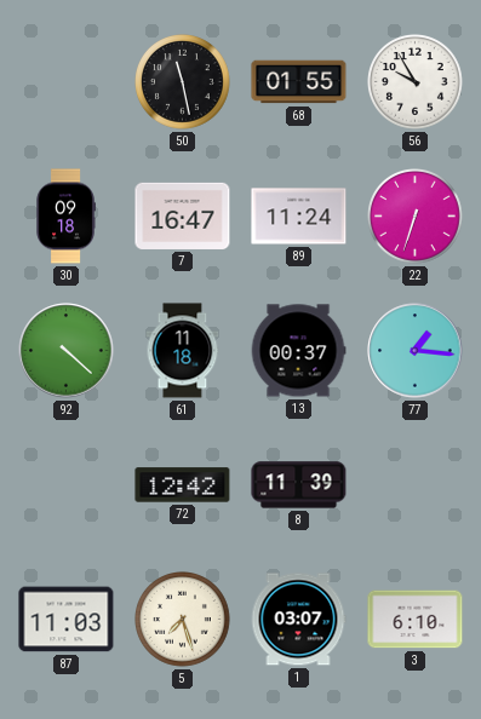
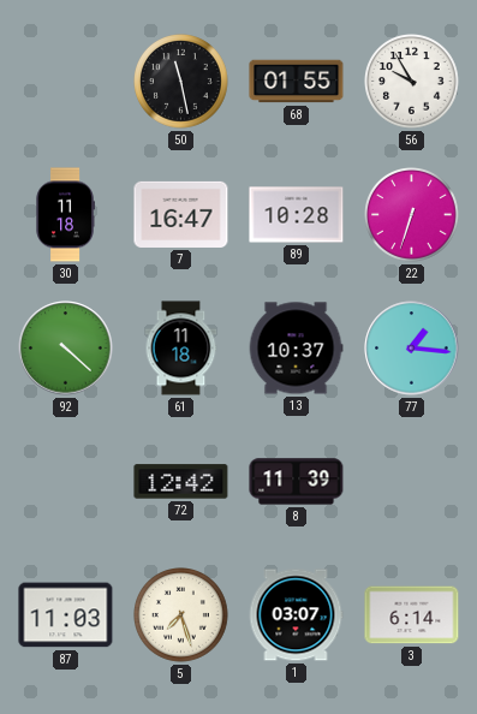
30: 09:18 -> 11:18
89: 11:24 -> 10:28
13: 00:37 -> 10:37
3: 6:10 -> 6:14
